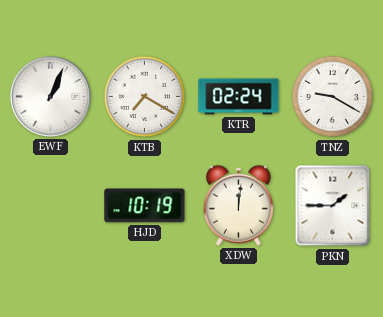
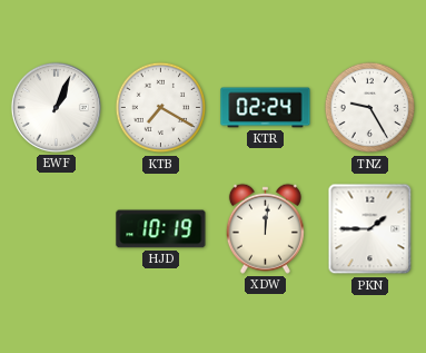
TNZ: 9:20 -> 9:25
